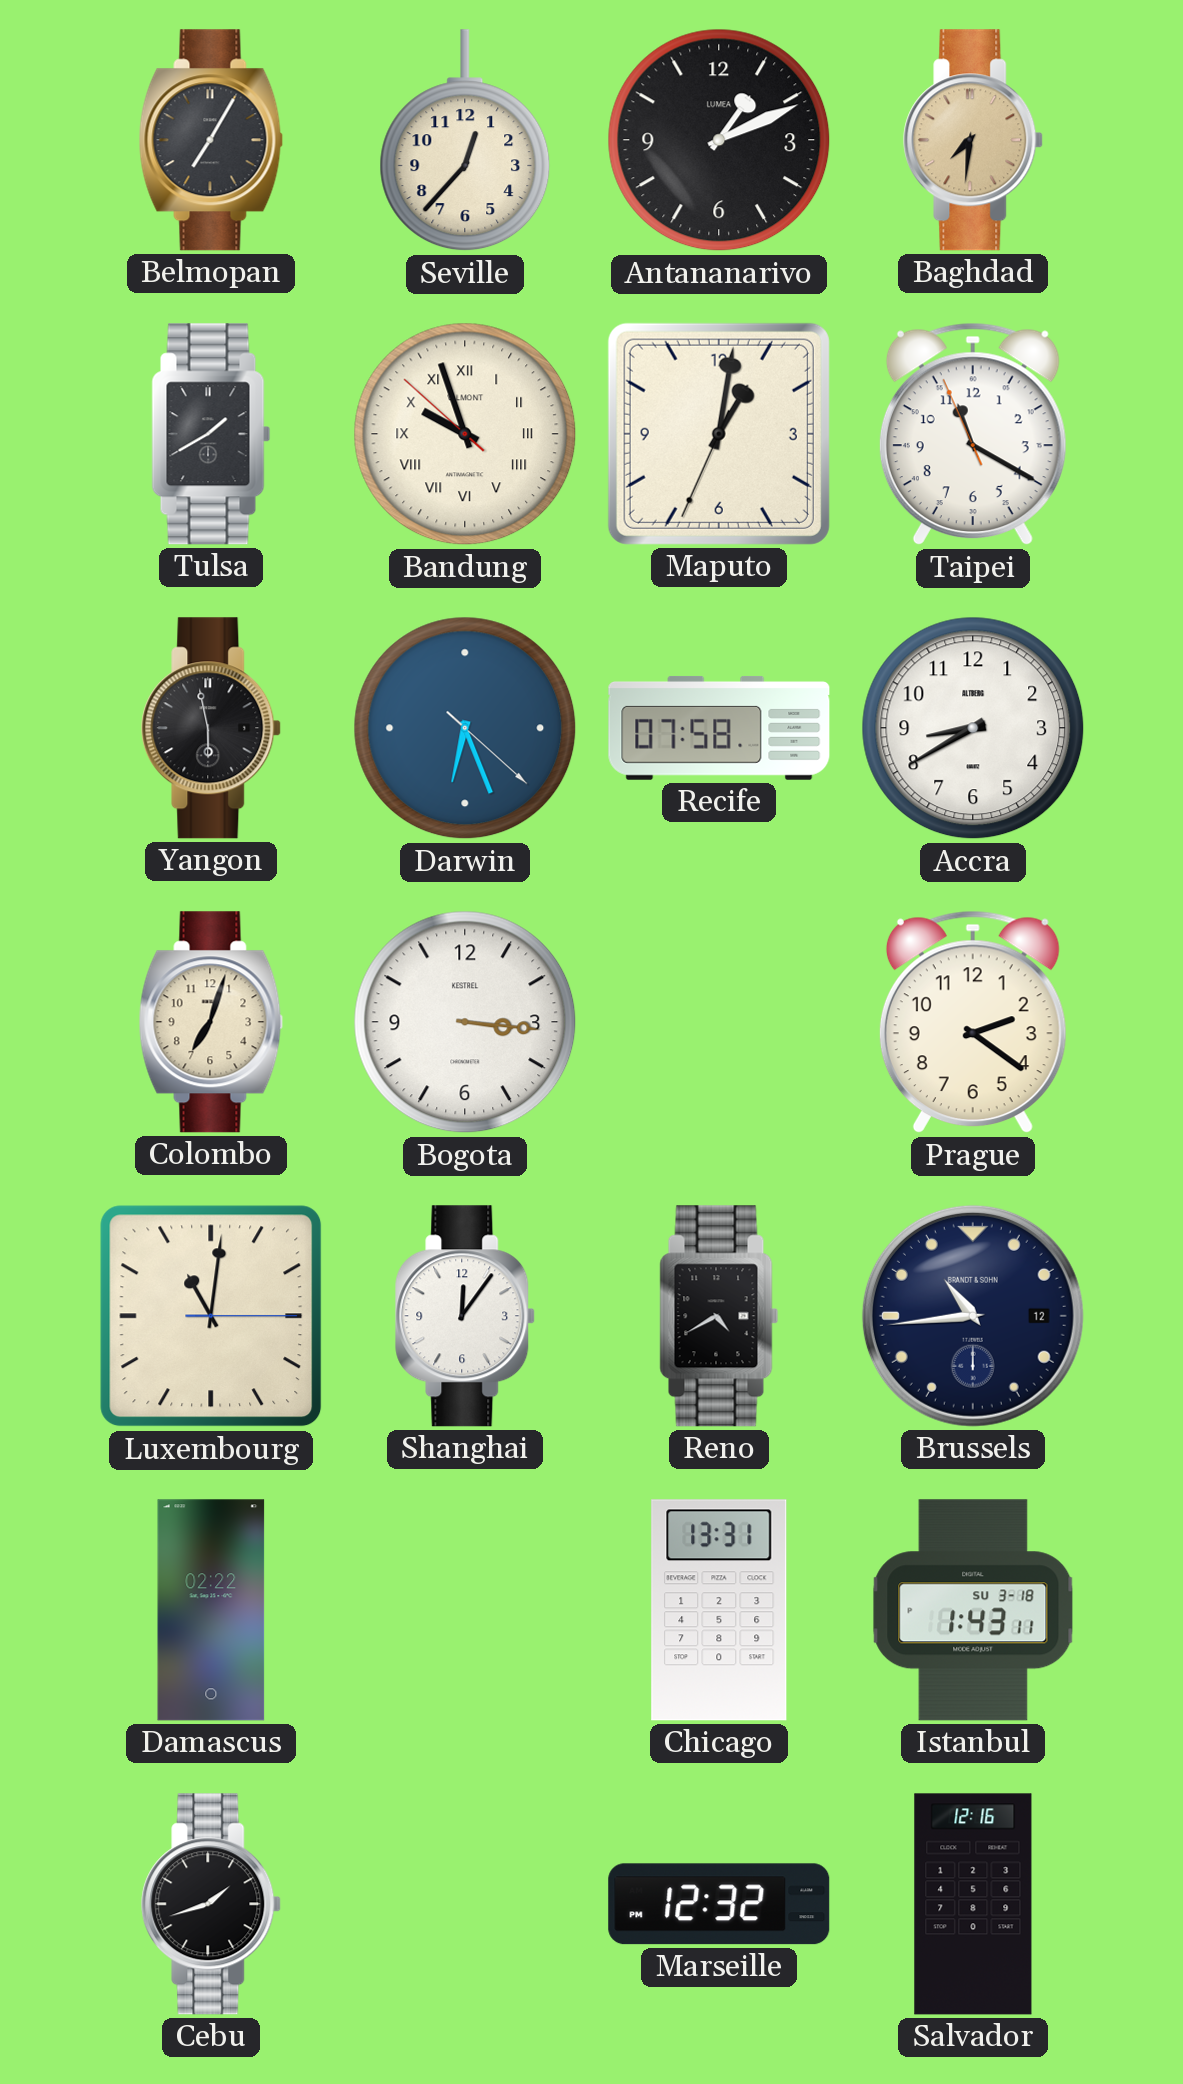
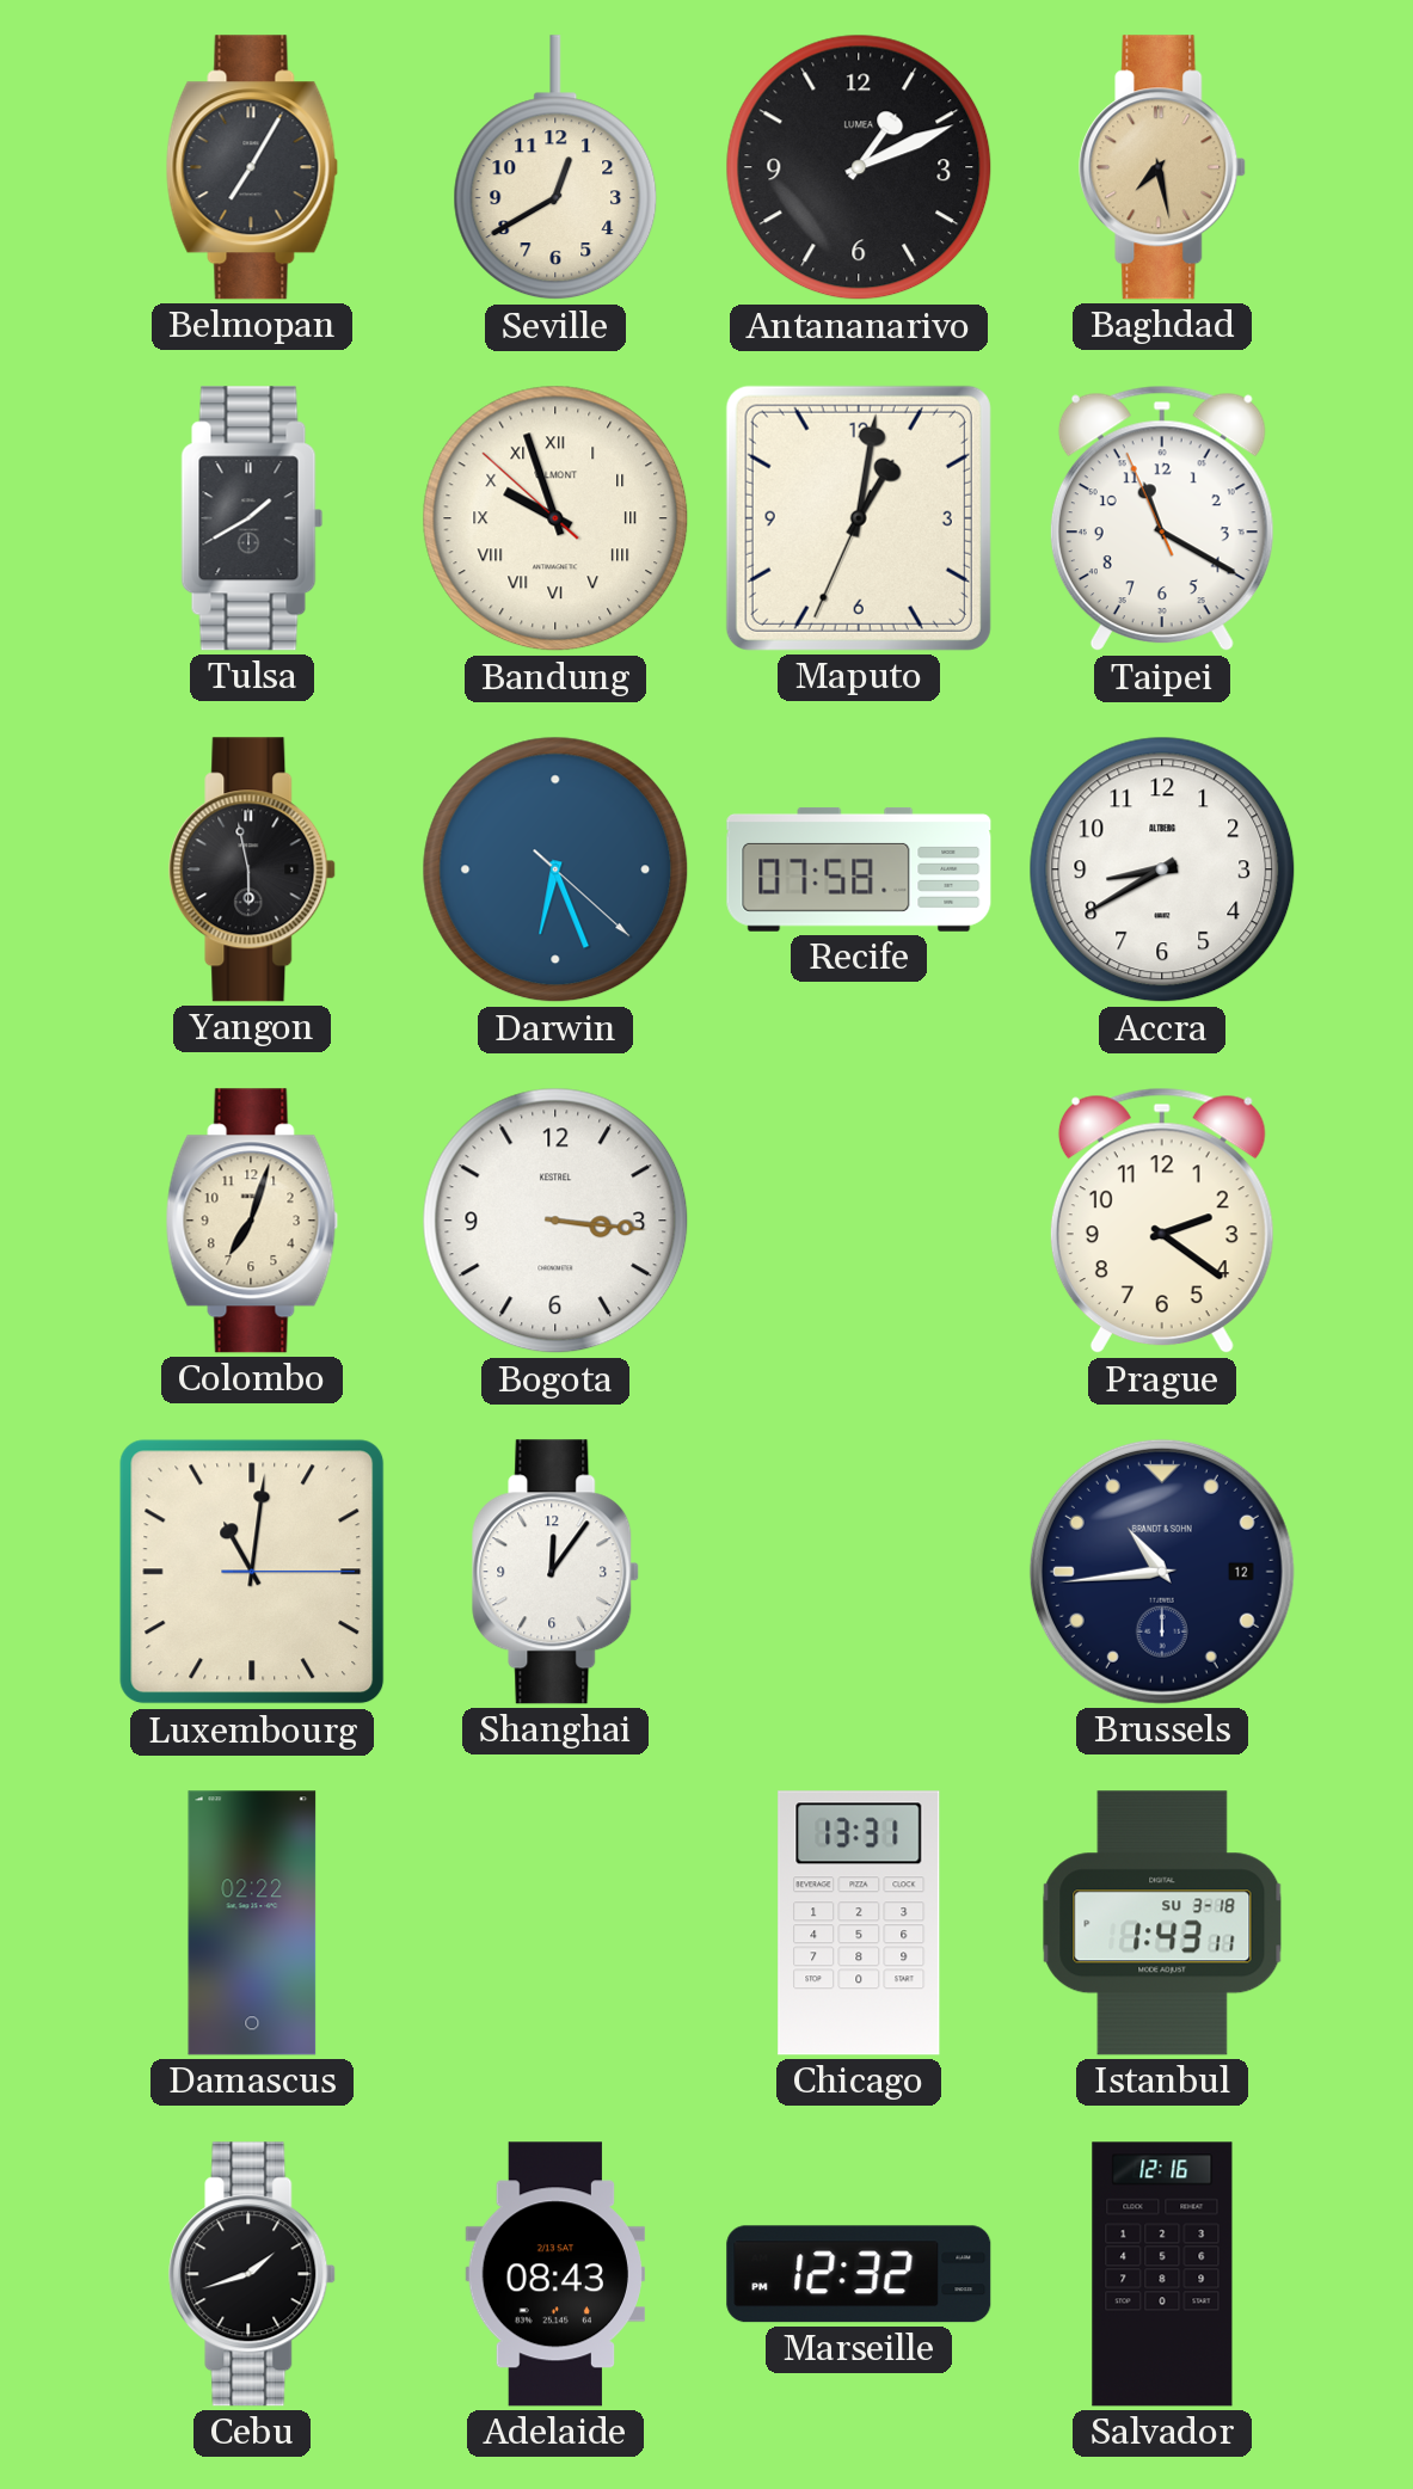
Seville: 12:37 -> 12:40
Baghdad: 7:31 -> 7:28
Reno: 4:40 -> none
Adelaide: none -> 08:43
